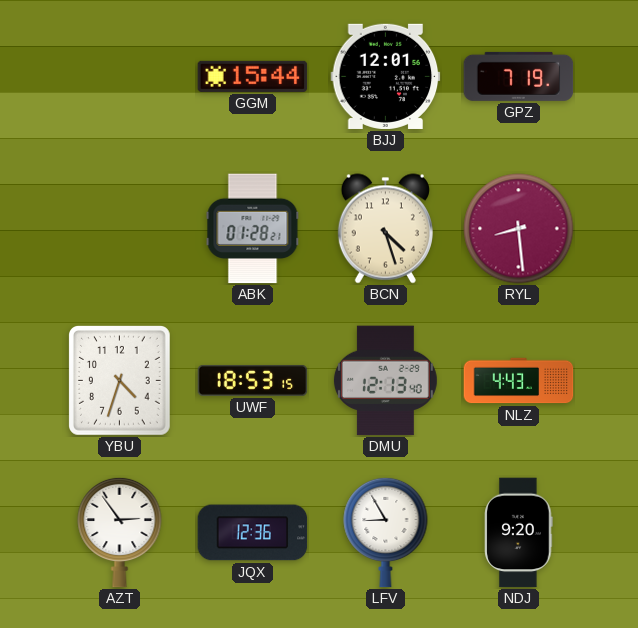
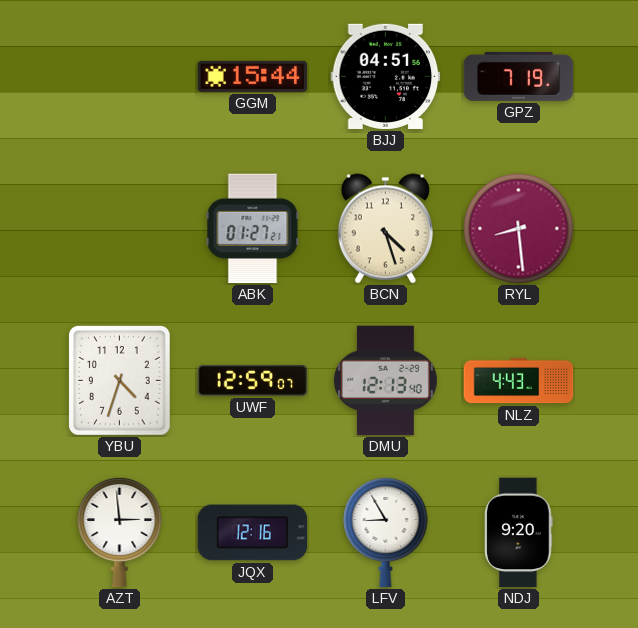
BJJ: 12:01 -> 04:51
ABK: 01:28 -> 01:27
UWF: 18:53 -> 12:59
AZT: 2:54 -> 2:59
JQX: 12:36 -> 12:16
